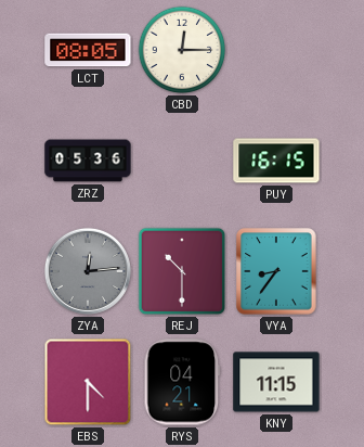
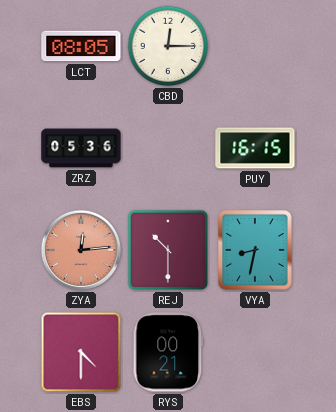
ZYA dial: grey -> salmon
VYA: 8:36 -> 8:32
RYS: 04:21 -> 00:21
KNY: 11:15 -> none
